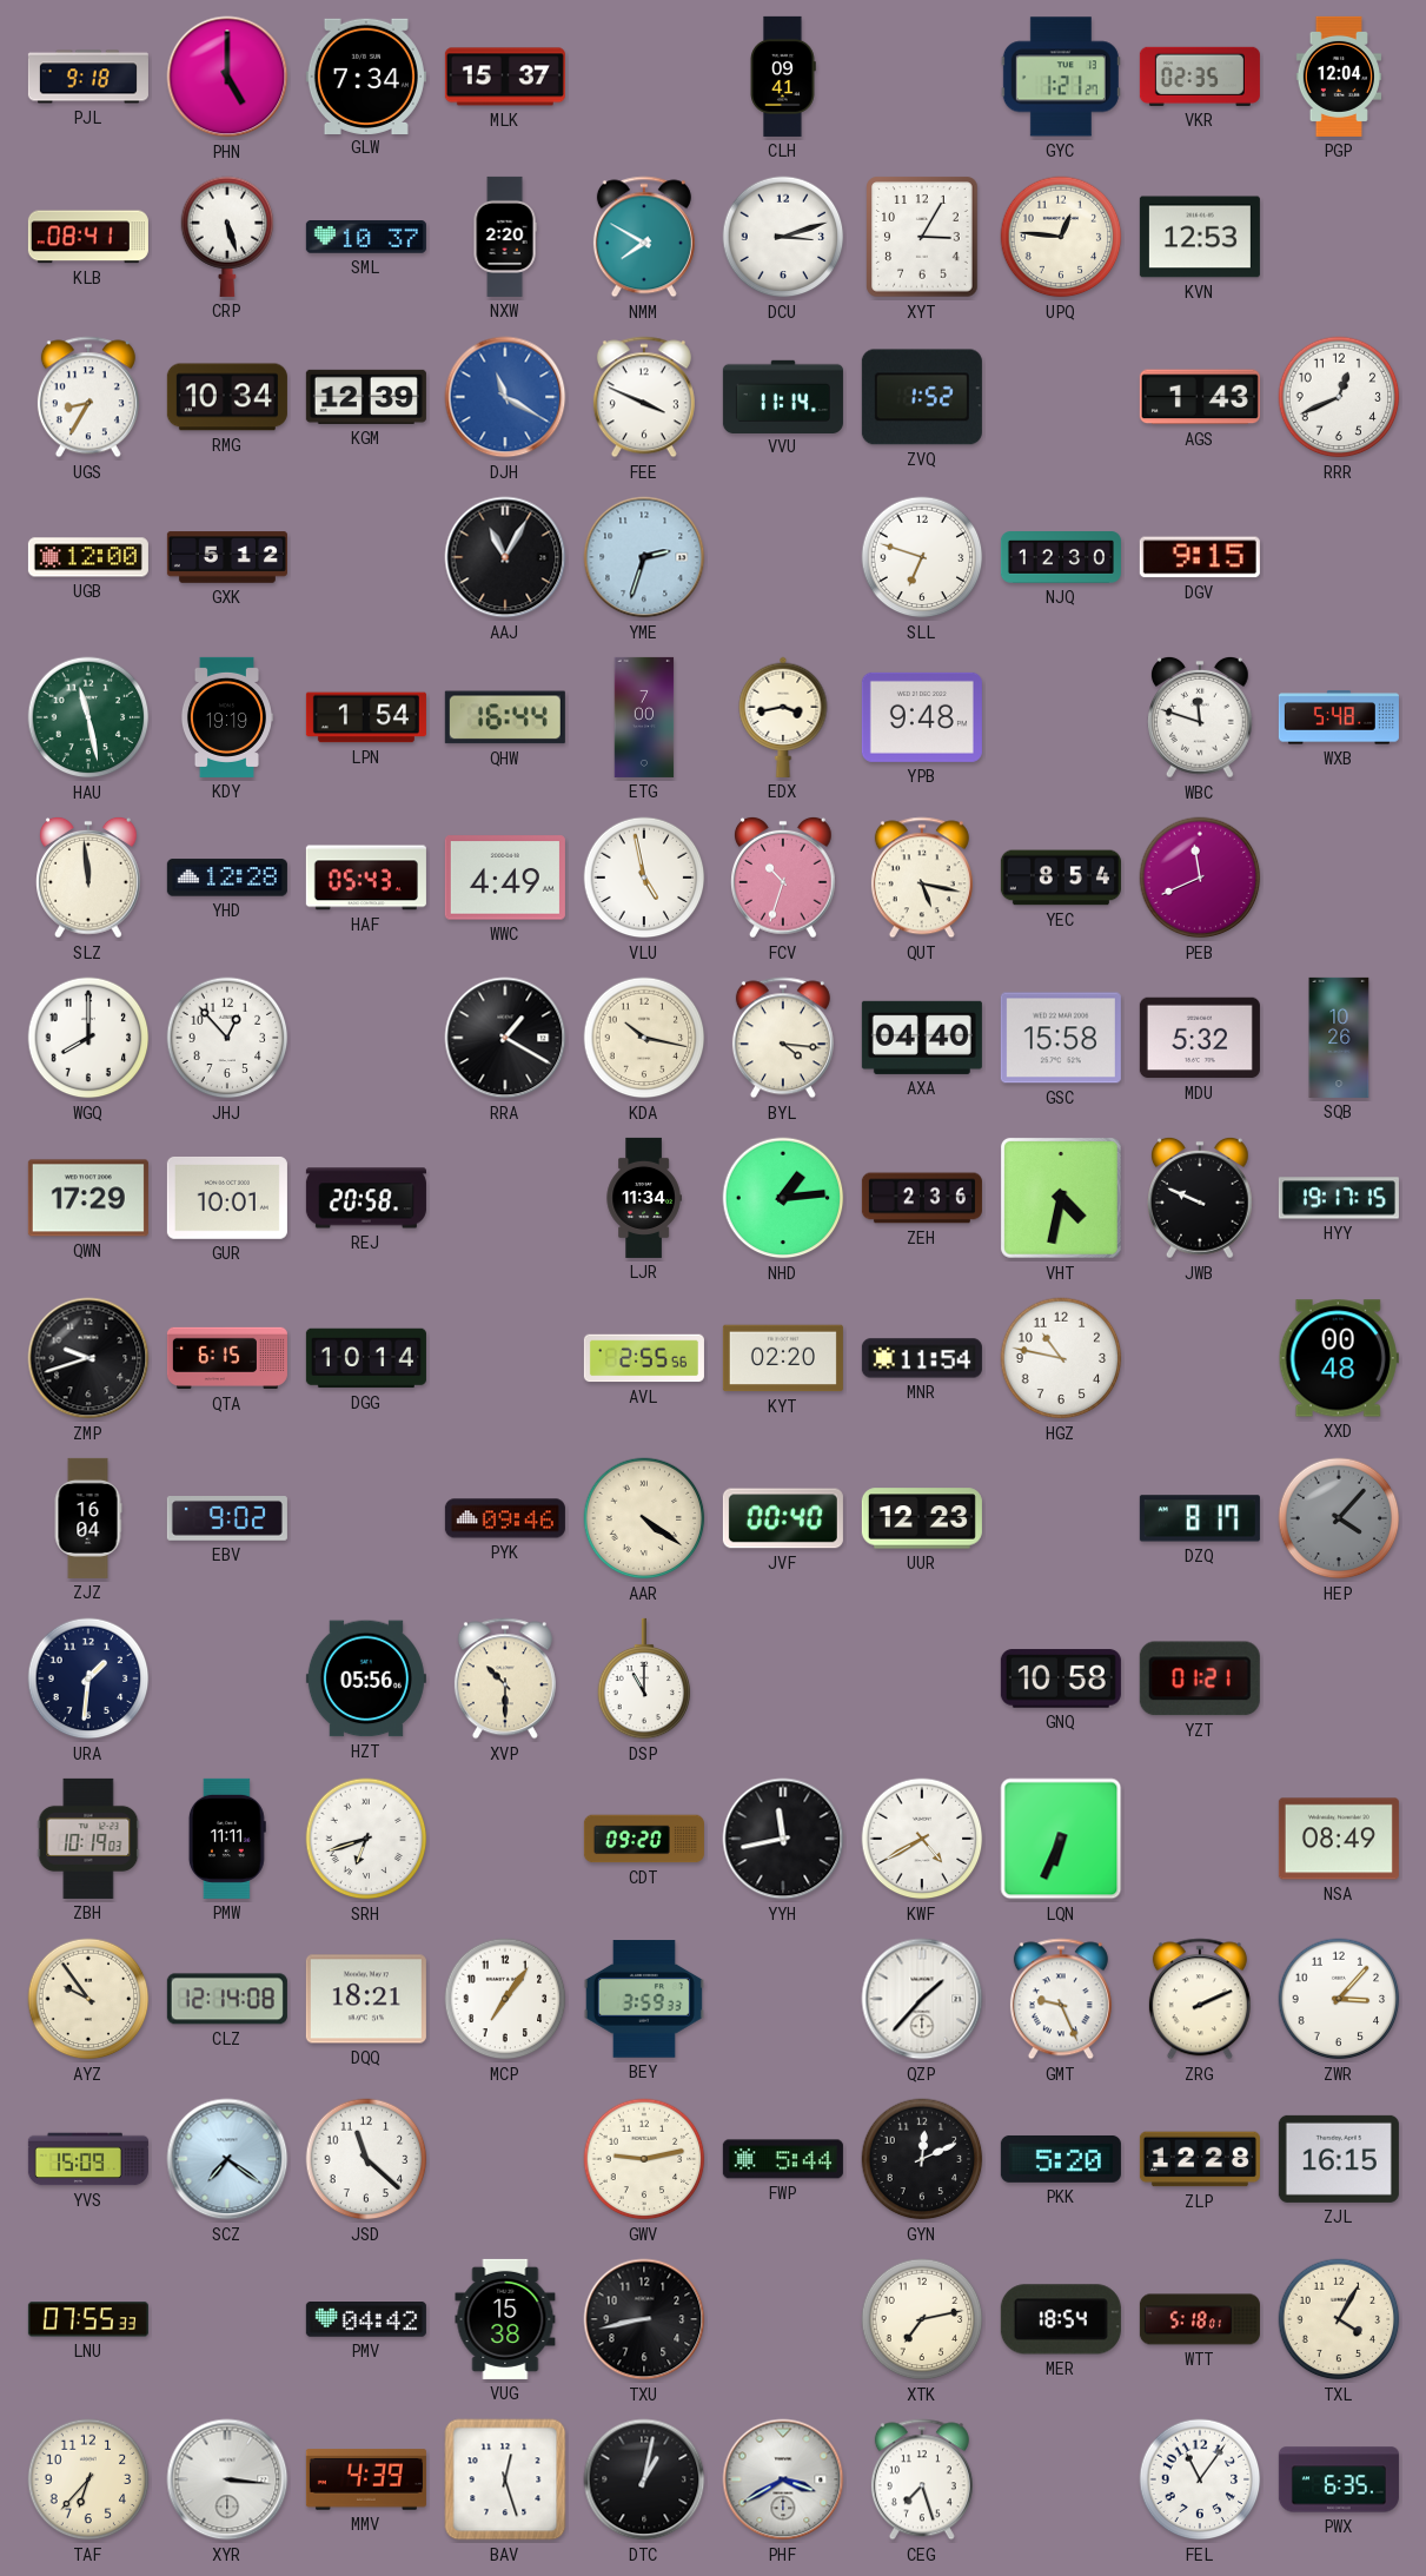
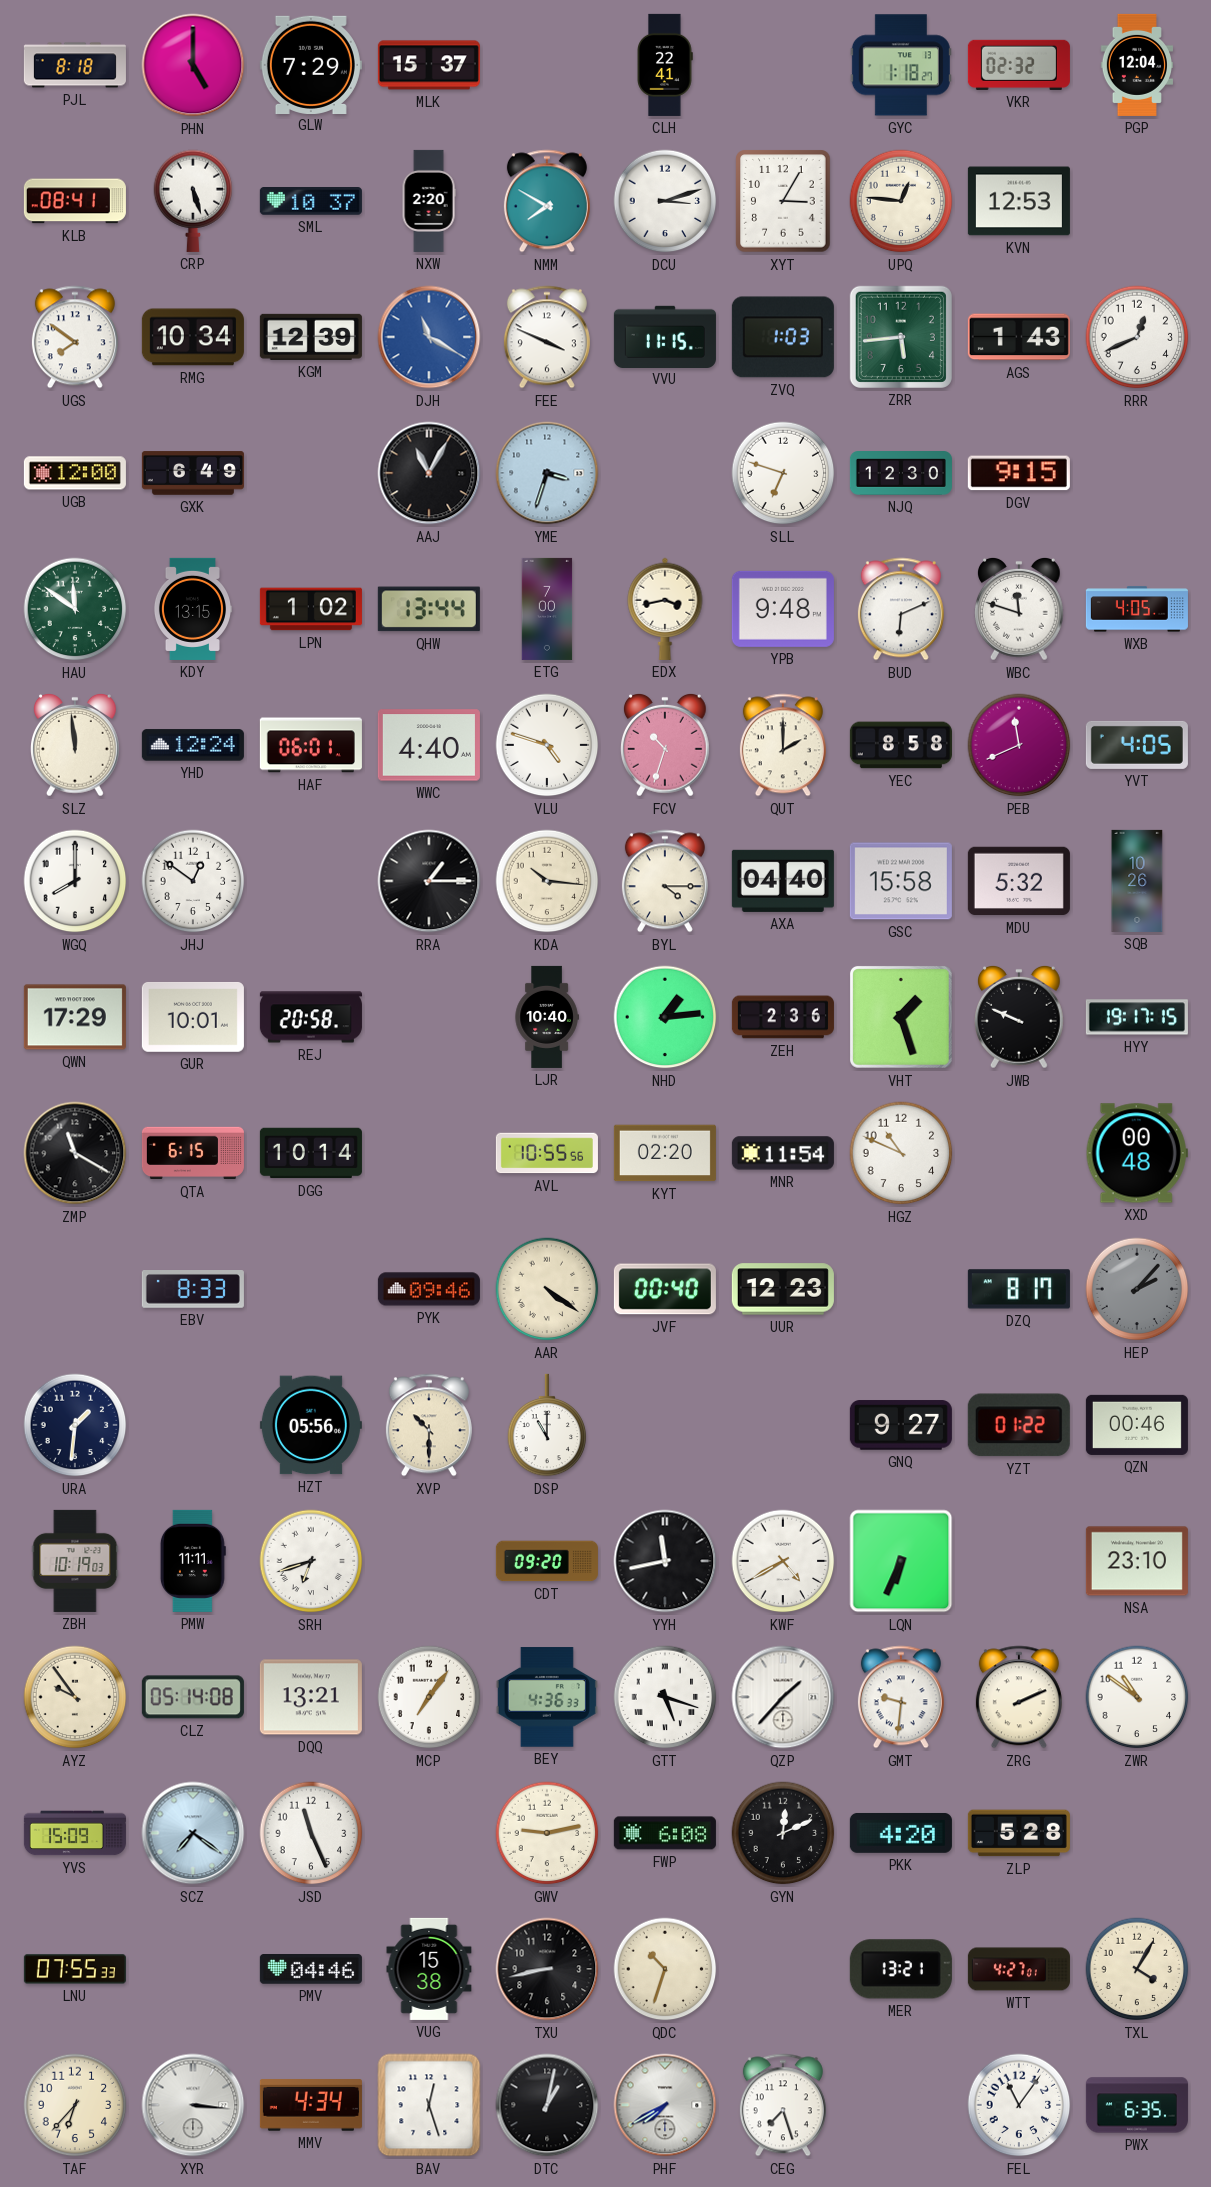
PJL: 9:18 -> 8:18
GLW: 7:34 -> 7:29
CLH: 09:41 -> 22:41
GYC: 1:21 -> 1:18
VKR: 02:35 -> 02:32
UGS: 8:35 -> 7:51
VVU: 11:14 -> 11:15
ZVQ: 1:52 -> 1:03
ZRR: none -> 5:44
GXK: 5:12 -> 6:49
YME: 2:33 -> 3:33
HAU: 11:28 -> 11:51
KDY: 19:19 -> 13:15
LPN: 1:54 -> 1:02
QHW: 16:44 -> 13:44
BUD: none -> 6:11
WXB: 5:48 -> 4:05
YHD: 12:28 -> 12:24
HAF: 05:43 -> 06:01
WWC: 4:49 -> 4:40
VLU: 4:58 -> 4:48
QUT: 5:17 -> 2:00
YEC: 8:54 -> 8:58
YVT: none -> 4:05
JHJ: 12:53 -> 12:51
RRA: 1:20 -> 1:15
KDA: 10:17 -> 10:16
BYL: 4:16 -> 4:15
LJR: 11:34 -> 10:40
VHT: 4:32 -> 1:27
ZMP: 9:42 -> 11:20
AVL: 2:55 -> 10:55
HGZ: 10:47 -> 10:49
ZJZ: 16:04 -> none
EBV: 9:02 -> 8:33
HEP: 4:07 -> 2:07
GNQ: 10:58 -> 9:27
YZT: 01:21 -> 01:22
QZN: none -> 00:46
NSA: 08:49 -> 23:10
CLZ: 12:14 -> 05:14
DQQ: 18:21 -> 13:21
BEY: 3:59 -> 4:36
GTT: none -> 5:18
GMT: 9:26 -> 9:31
ZWR: 3:07 -> 10:51
JSD: 11:22 -> 11:26
FWP: 5:44 -> 6:08
PKK: 5:20 -> 4:20
ZLP: 12:28 -> 5:28
ZJL: 16:15 -> none
PMV: 04:42 -> 04:46
QDC: none -> 10:33
XTK: 7:13 -> none
MER: 18:54 -> 13:21
WTT: 5:18 -> 4:27
MMV: 4:39 -> 4:34
PHF: 3:40 -> 7:40
